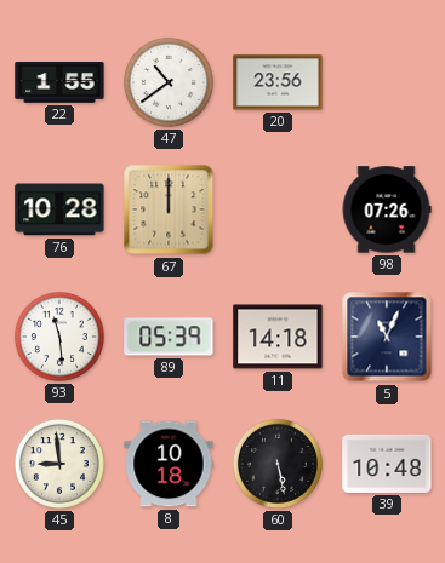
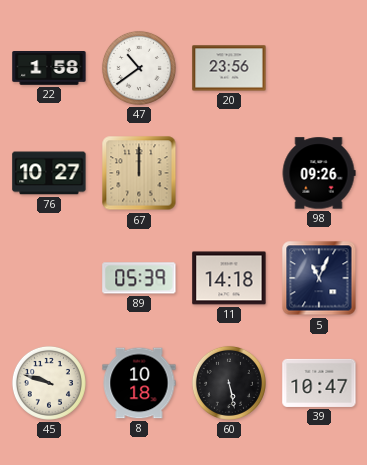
22: 1:55 -> 1:58
76: 10:28 -> 10:27
98: 07:26 -> 09:26
93: 11:29 -> none
45: 8:59 -> 9:48
39: 10:48 -> 10:47
